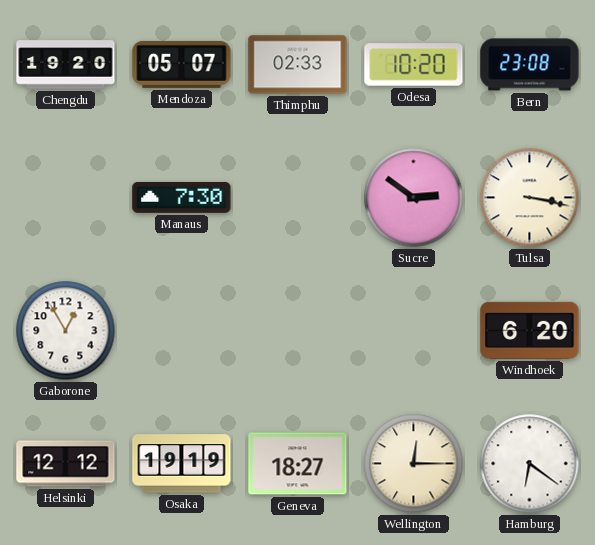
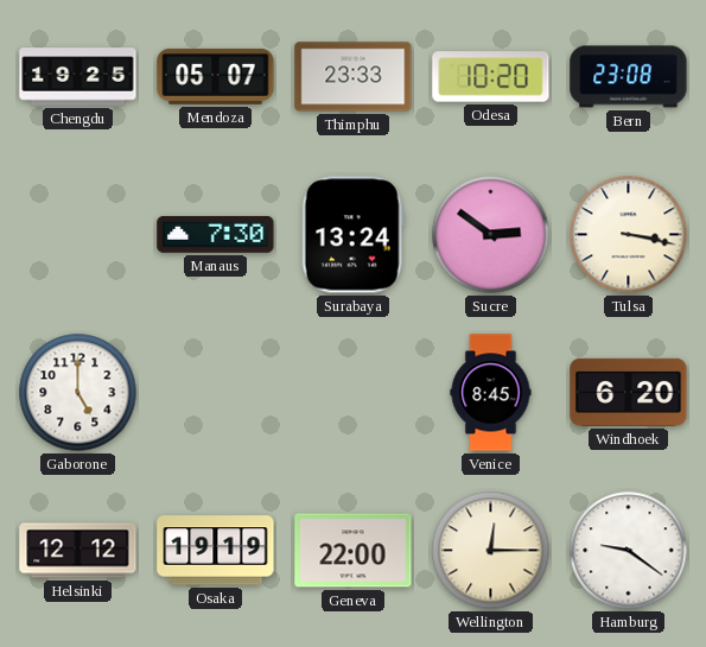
Chengdu: 19:20 -> 19:25
Thimphu: 02:33 -> 23:33
Surabaya: none -> 13:24
Gaborone: 12:55 -> 5:00
Venice: none -> 8:45
Geneva: 18:27 -> 22:00
Hamburg: 6:21 -> 9:21
